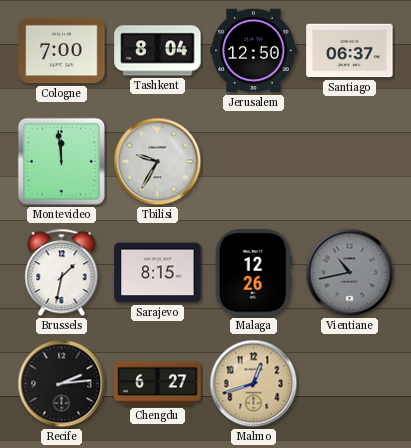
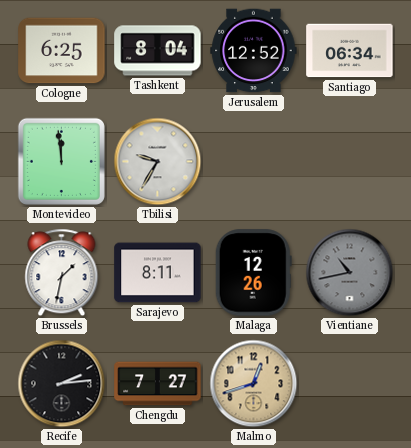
Cologne: 7:00 -> 6:25
Jerusalem: 12:50 -> 12:52
Santiago: 06:37 -> 06:34
Sarajevo: 8:15 -> 8:11
Chengdu: 6:27 -> 7:27
